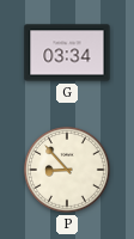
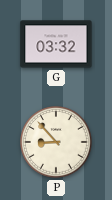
G: 03:34 -> 03:32
